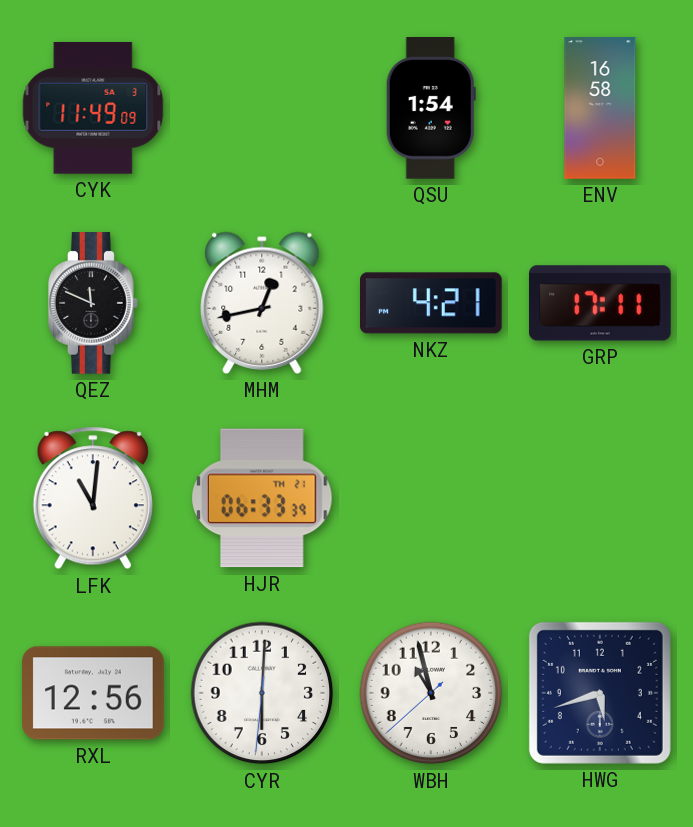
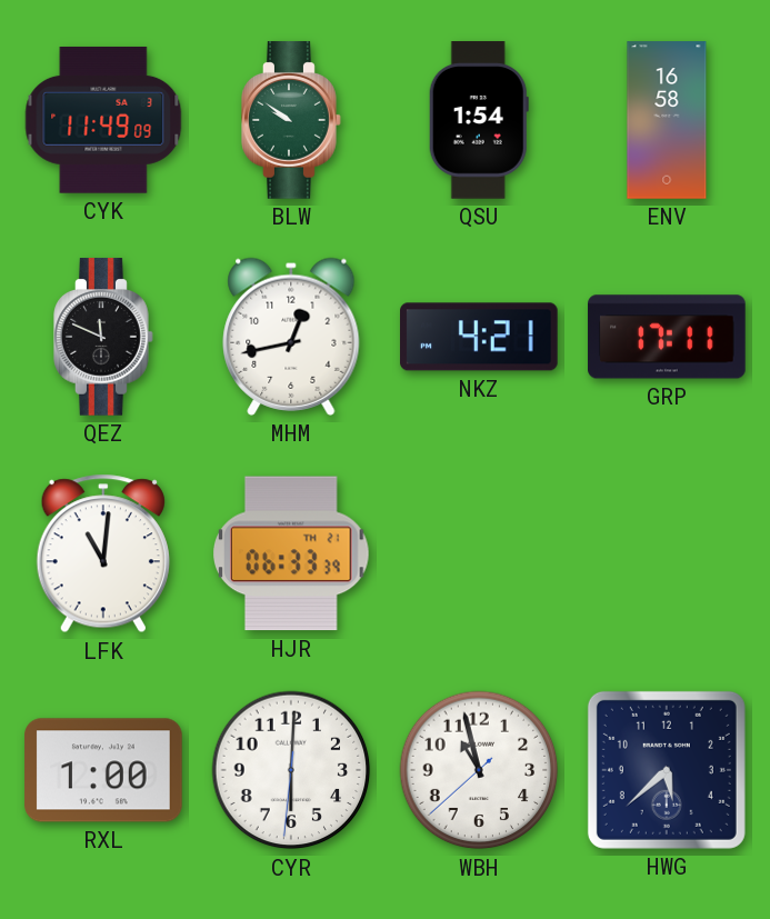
BLW: none -> 9:51
RXL: 12:56 -> 1:00
HWG: 5:42 -> 5:38
